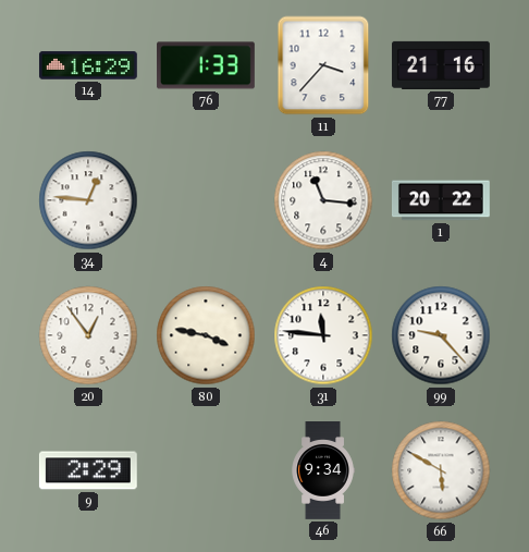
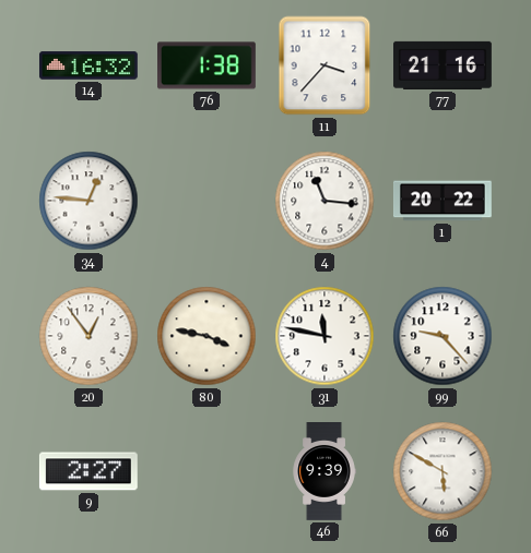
14: 16:29 -> 16:32
76: 1:33 -> 1:38
31: 11:46 -> 11:47
9: 2:29 -> 2:27
46: 9:34 -> 9:39
